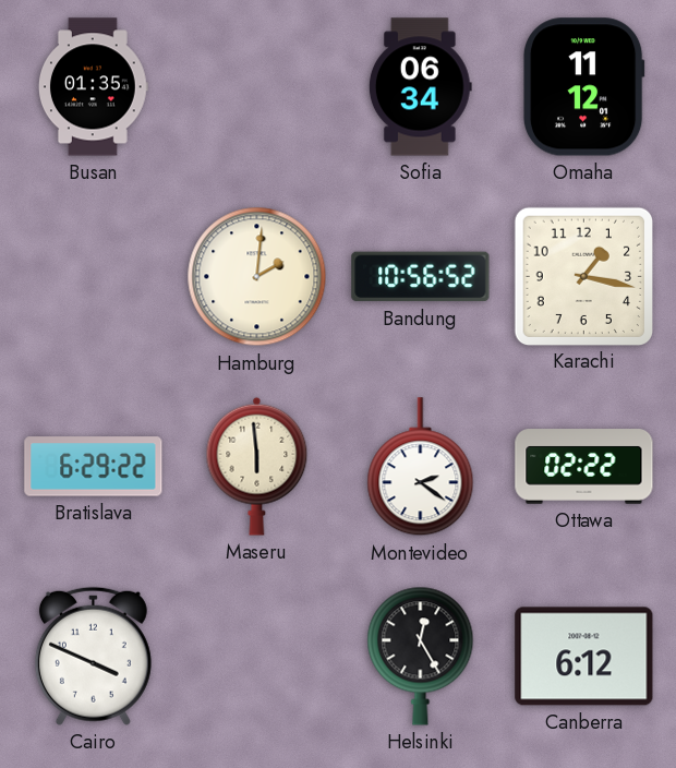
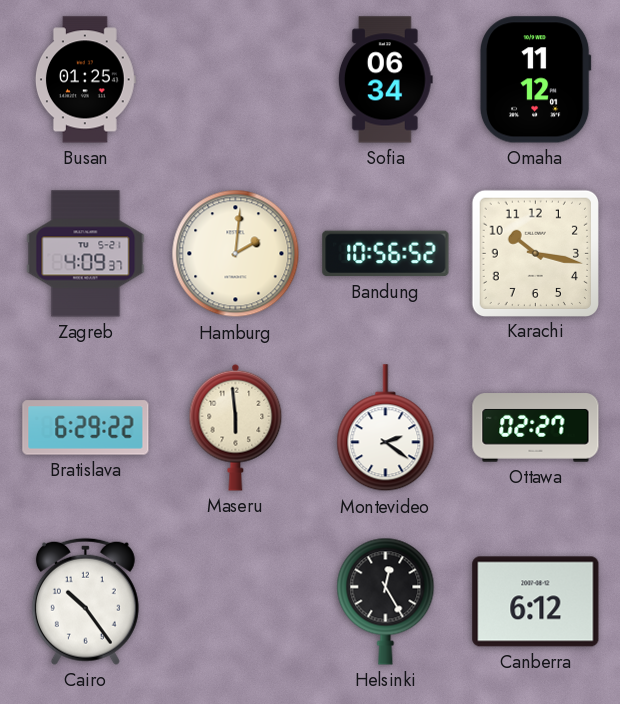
Busan: 01:35 -> 01:25
Zagreb: none -> 4:09
Karachi: 1:17 -> 10:17
Ottawa: 02:22 -> 02:27
Cairo: 3:49 -> 10:24
